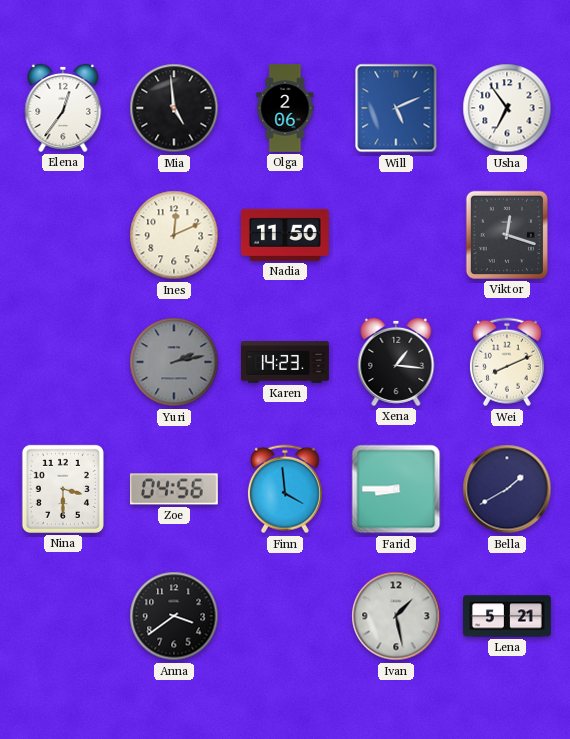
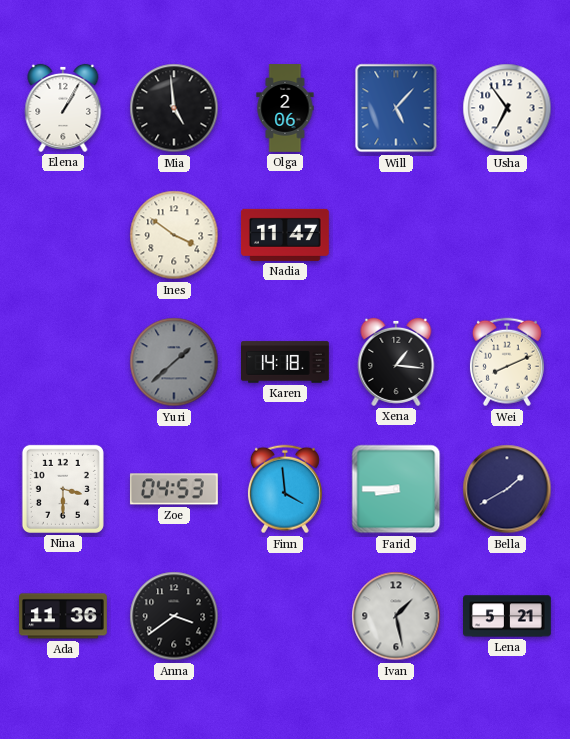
Elena: 12:36 -> 1:05
Will: 5:11 -> 5:07
Ines: 12:11 -> 3:51
Nadia: 11:50 -> 11:47
Viktor: 12:18 -> none
Yuri: 2:13 -> 1:38
Karen: 14:23 -> 14:18
Zoe: 04:56 -> 04:53
Ada: none -> 11:36
